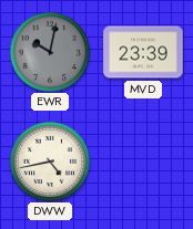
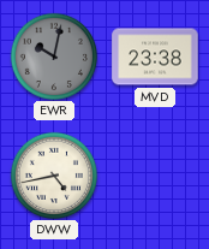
MVD: 23:39 -> 23:38
